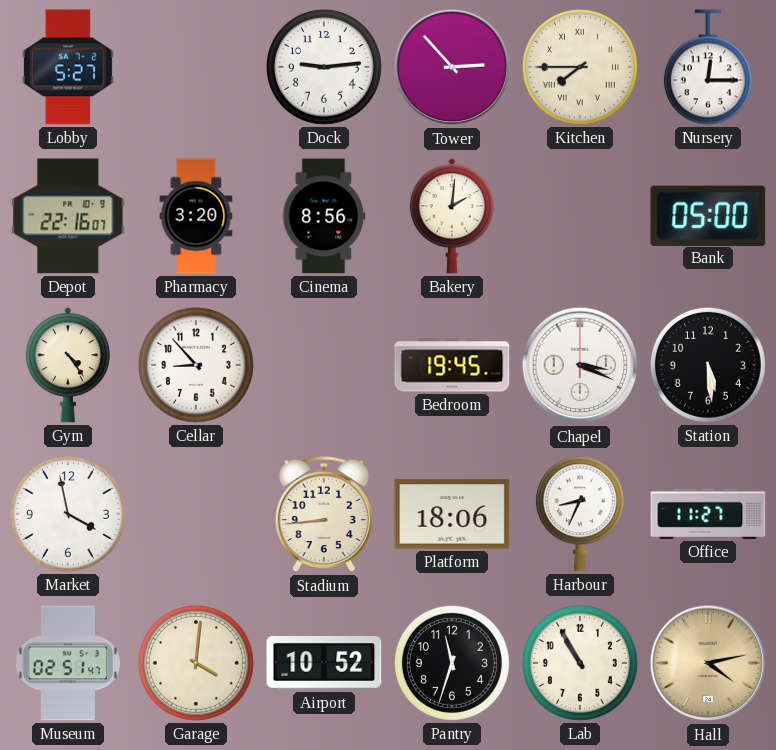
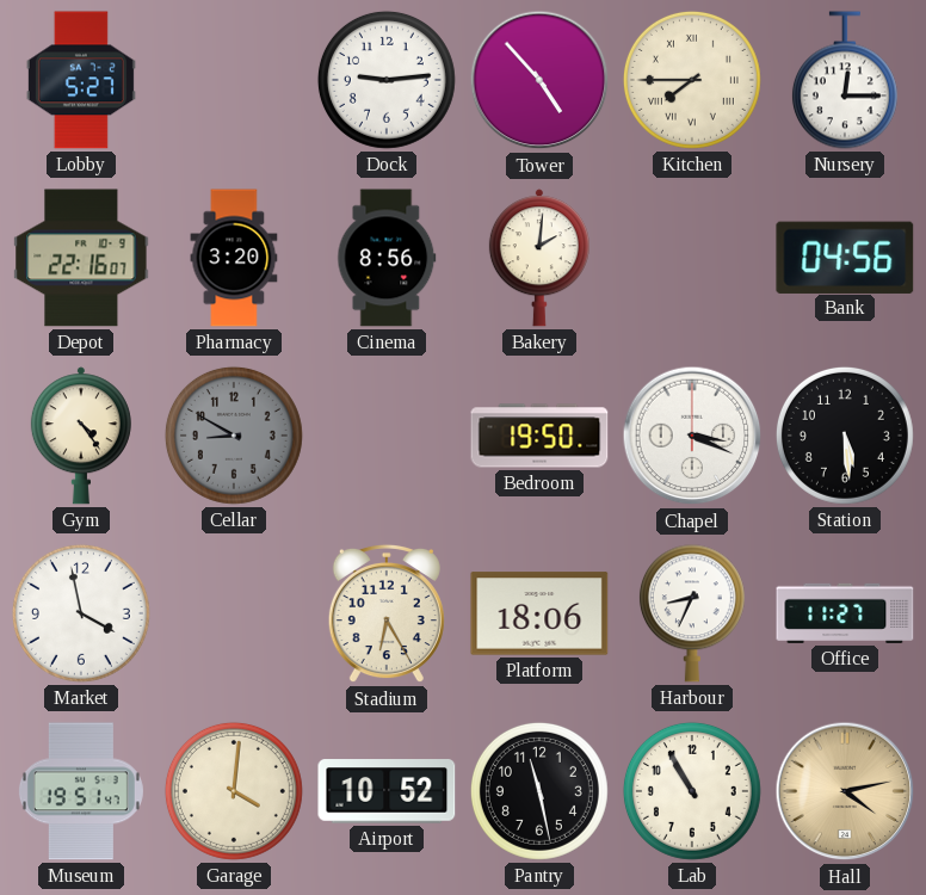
Tower: 2:53 -> 4:53
Bank: 05:00 -> 04:56
Cellar: 8:53 -> 8:50
Cellar dial: white -> grey
Bedroom: 19:45 -> 19:50
Stadium: 8:44 -> 6:25
Museum: 02:51 -> 19:51
Pantry: 11:33 -> 11:28
